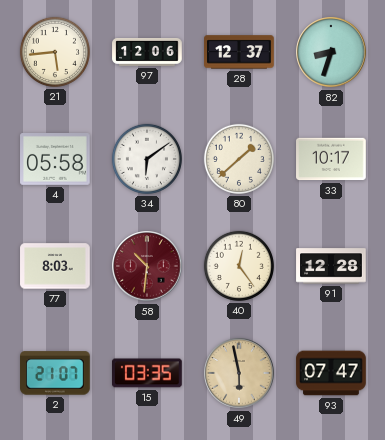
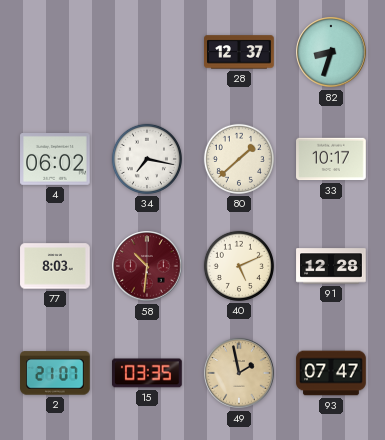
21: 5:44 -> none
97: 12:06 -> none
4: 05:58 -> 06:02
34: 6:09 -> 7:17
40: 12:24 -> 5:11
49: 5:58 -> 1:58
